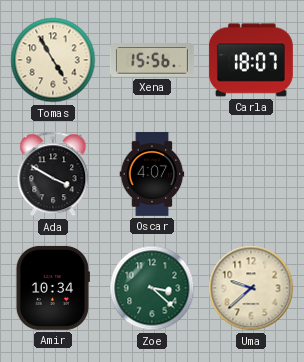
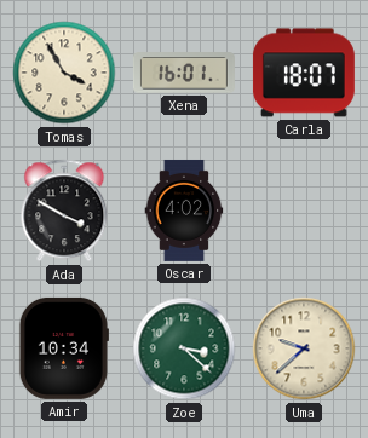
Tomas: 4:55 -> 3:55
Xena: 15:56 -> 16:01
Oscar: 4:07 -> 4:02
